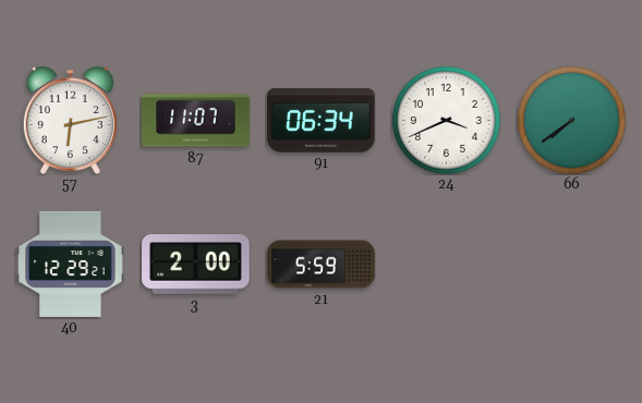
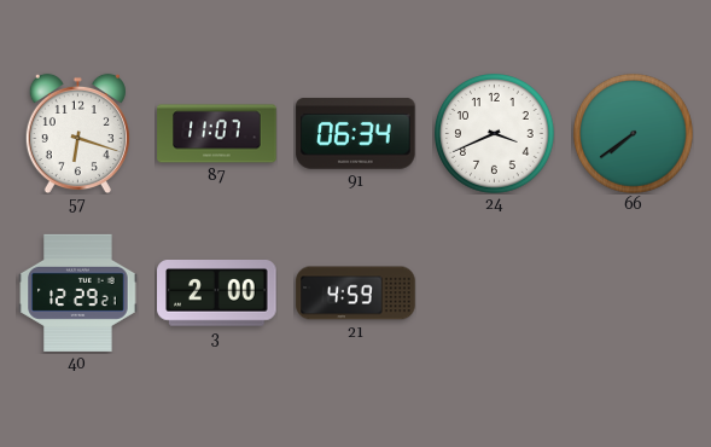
57: 6:13 -> 6:18
21: 5:59 -> 4:59
